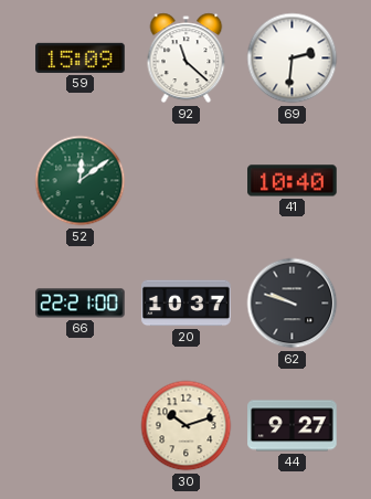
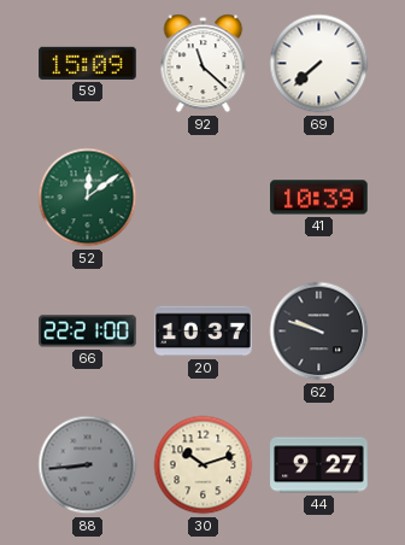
69: 2:31 -> 7:38
41: 10:40 -> 10:39
88: none -> 8:44
